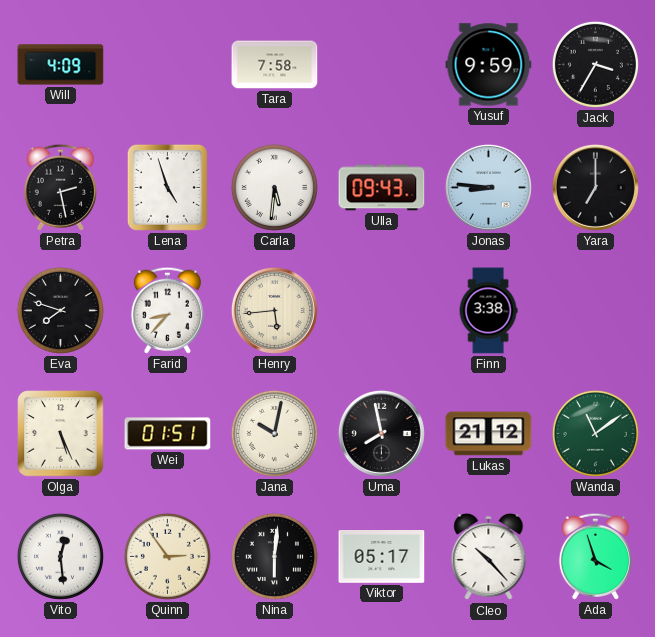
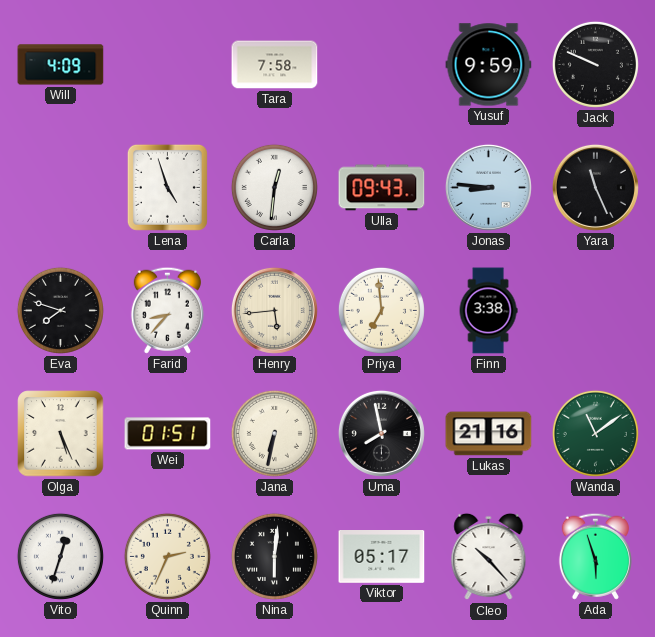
Jack: 3:35 -> 9:49
Petra: 2:28 -> none
Carla: 5:31 -> 12:31
Yara: 7:00 -> 11:26
Priya: none -> 6:59
Jana: 10:02 -> 6:32
Lukas: 21:12 -> 21:16
Vito: 12:29 -> 12:33
Quinn: 2:54 -> 2:34
Ada: 3:57 -> 5:57
